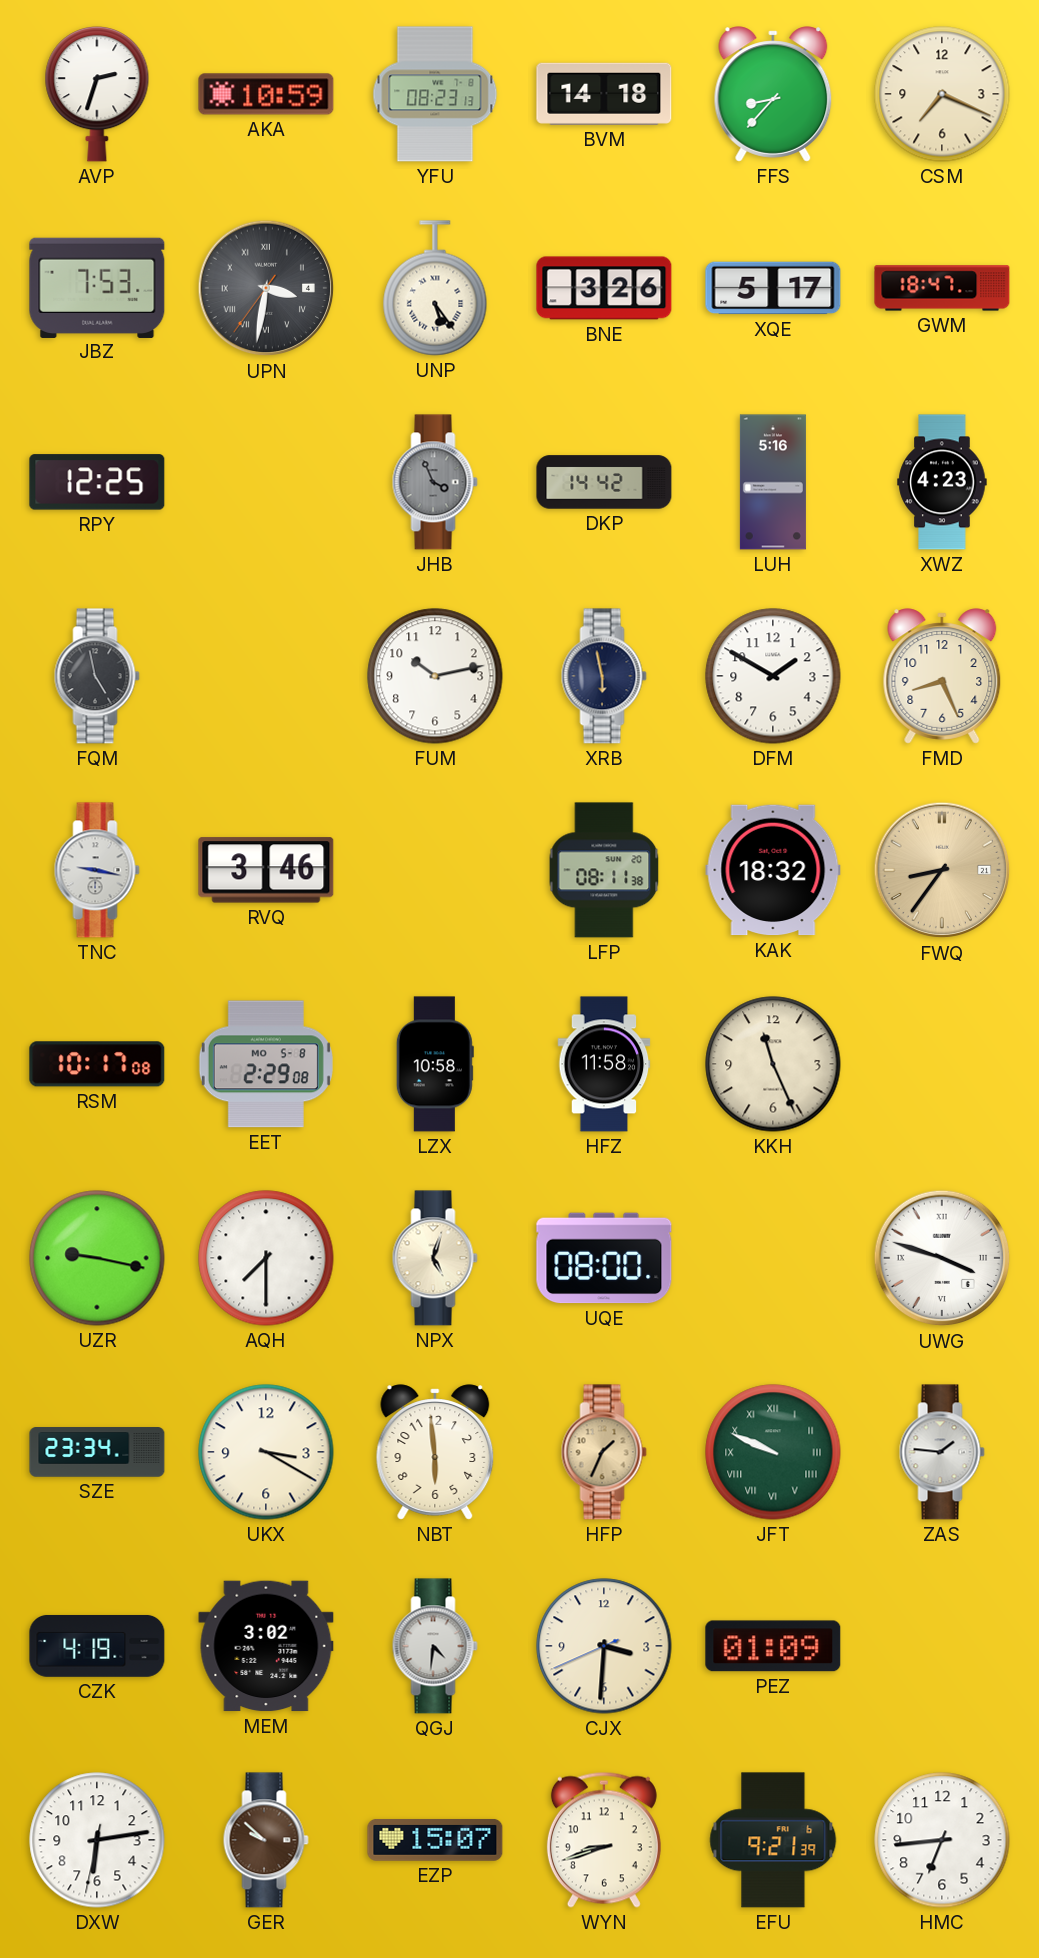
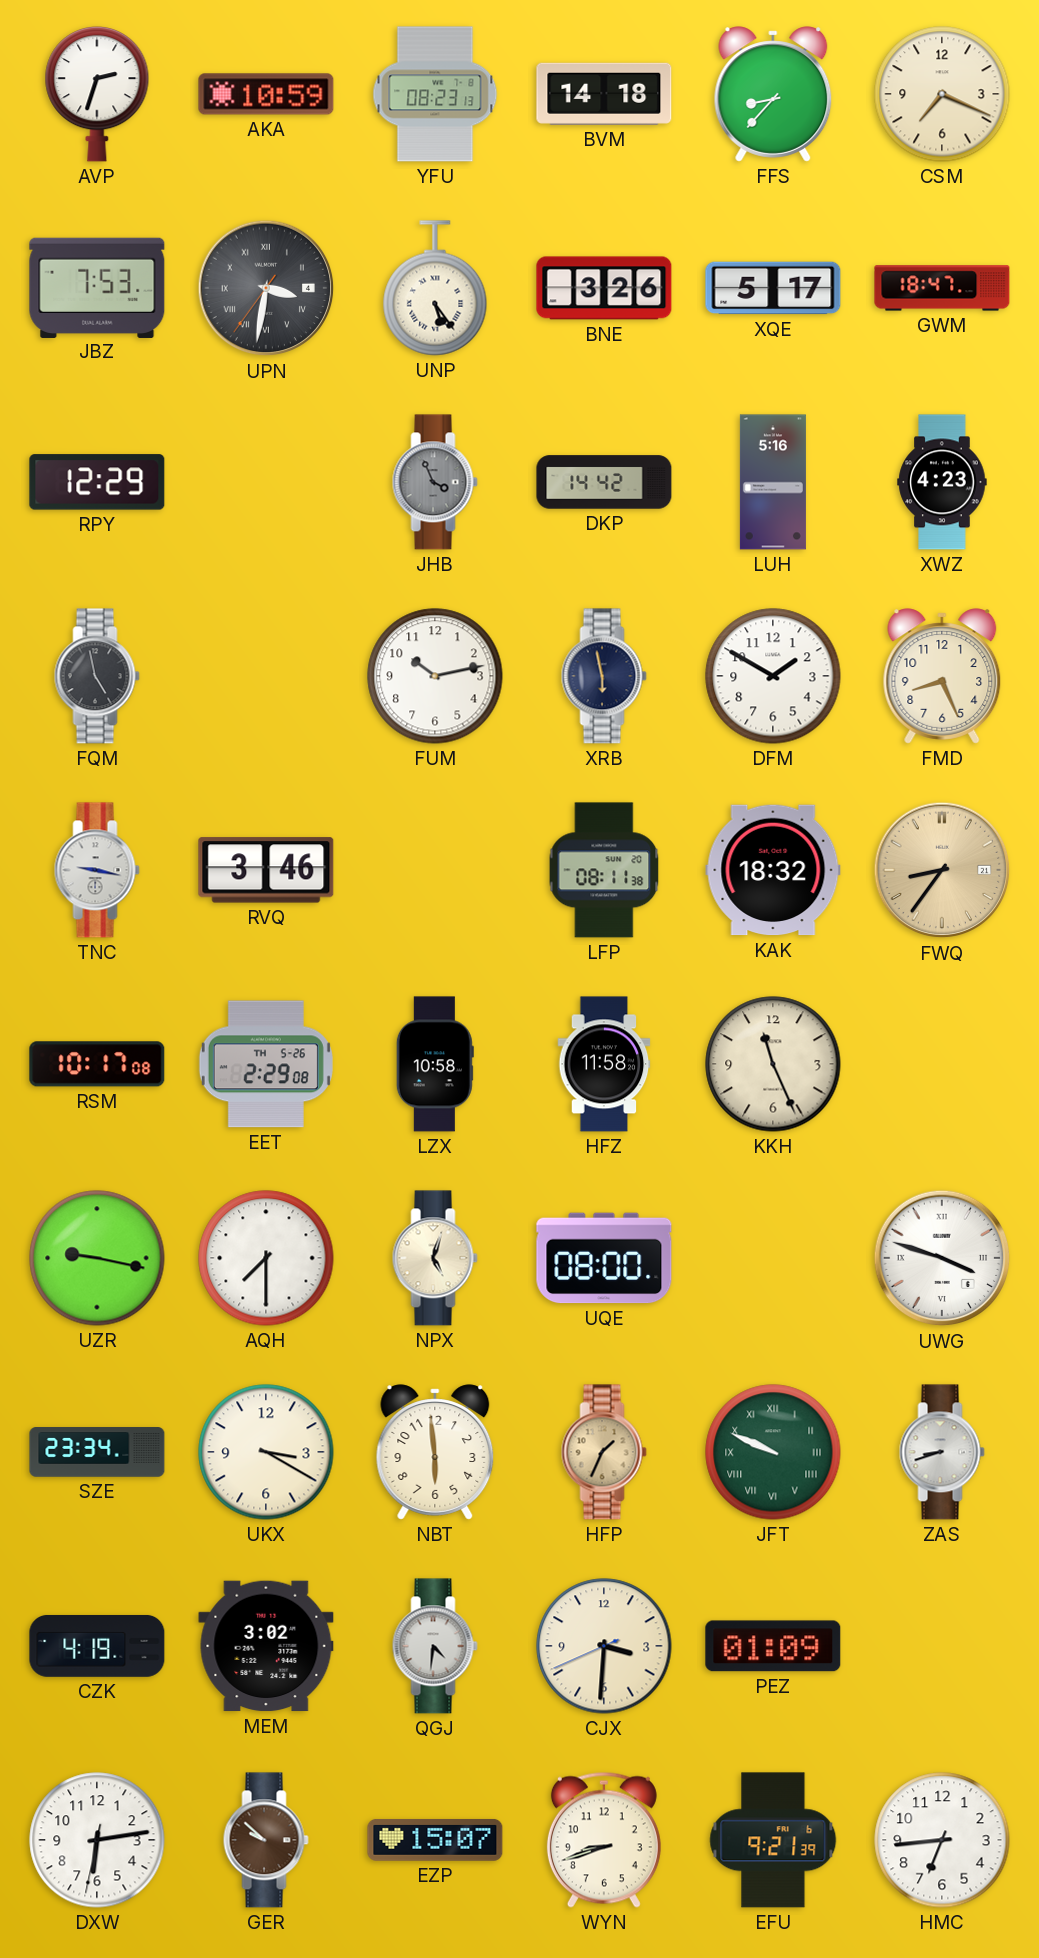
RPY: 12:25 -> 12:29
EET date: MO 5-8 -> TH 5-26
ZAS: 1:46 -> 8:42
